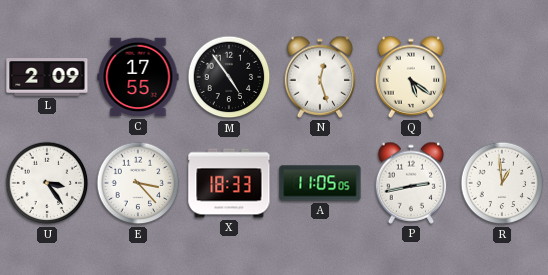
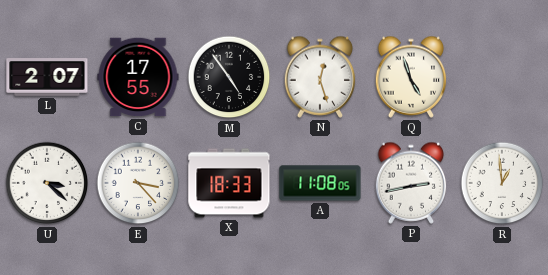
L: 2:09 -> 2:07
Q: 5:21 -> 4:57
U: 3:24 -> 3:22
A: 11:05 -> 11:08
